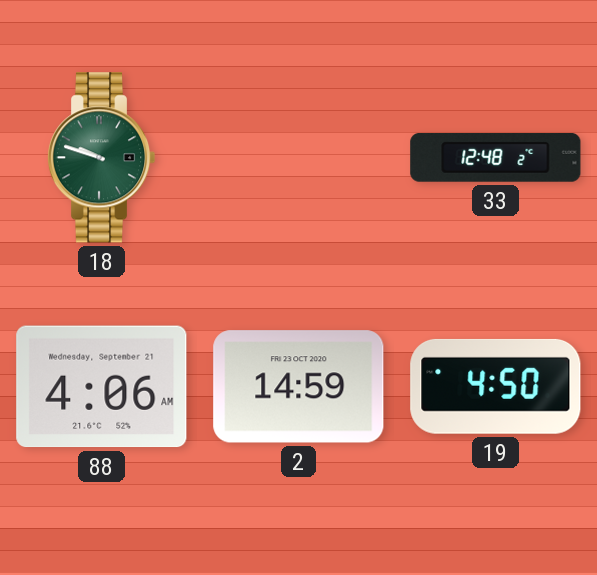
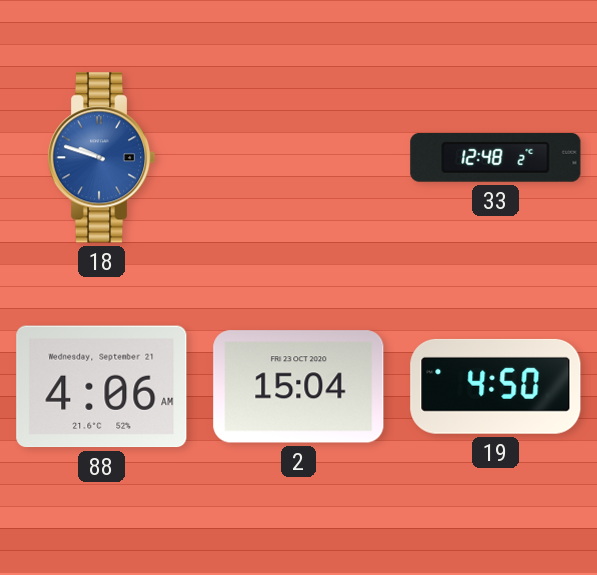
18 dial: green -> blue
2: 14:59 -> 15:04
